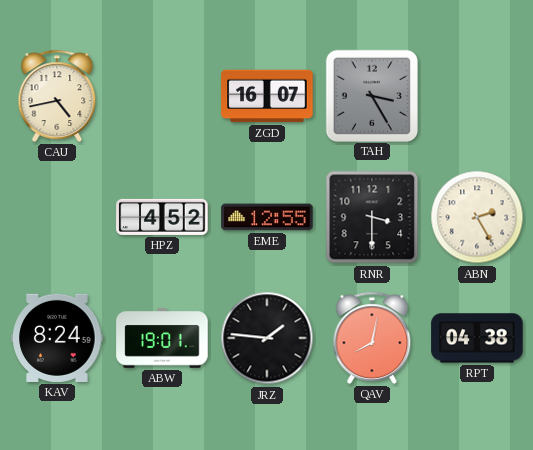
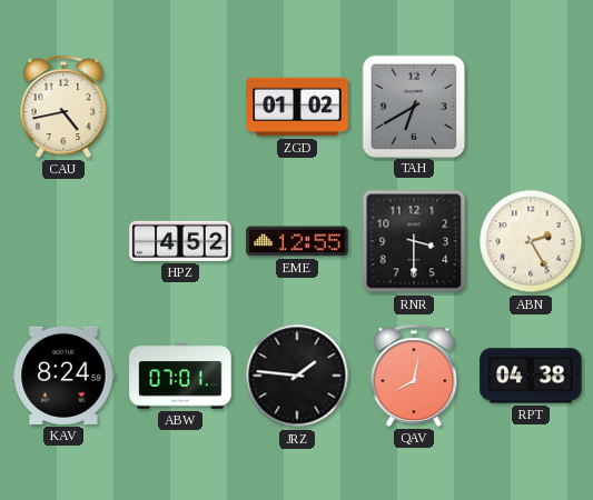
ZGD: 16:07 -> 01:02
TAH: 3:25 -> 6:40
ABW: 19:01 -> 07:01
